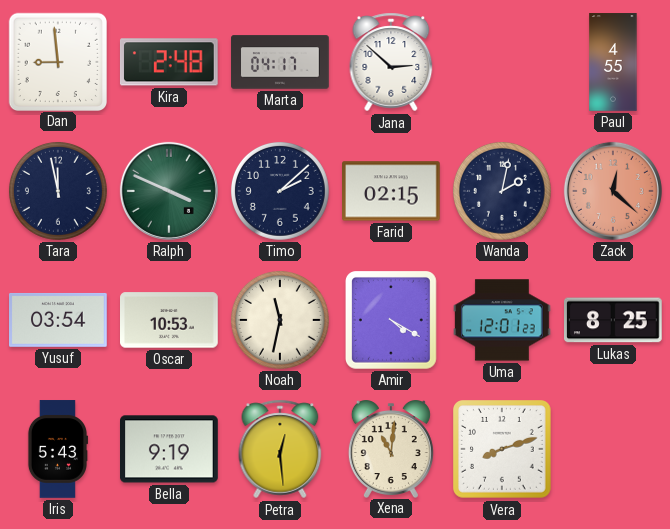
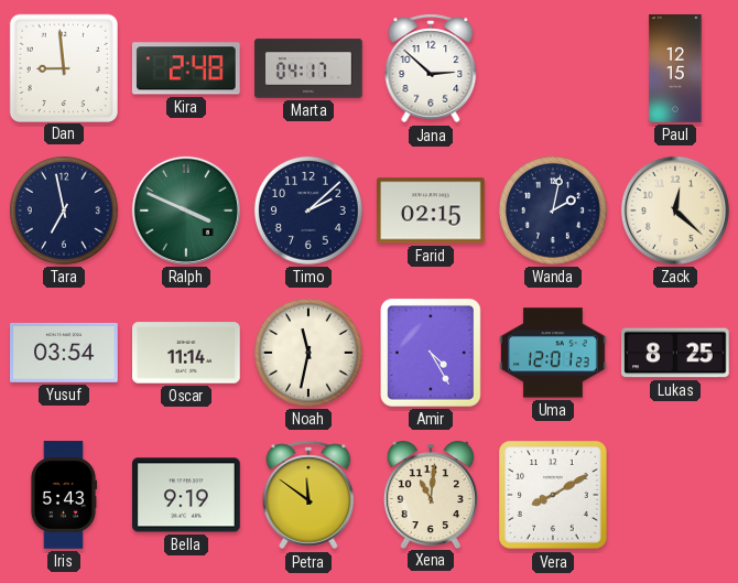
Paul: 4:55 -> 12:15
Tara: 11:58 -> 6:58
Zack dial: salmon -> cream
Oscar: 10:53 -> 11:14
Amir: 4:20 -> 4:25
Petra: 12:29 -> 11:51
Vera: 8:12 -> 8:10
